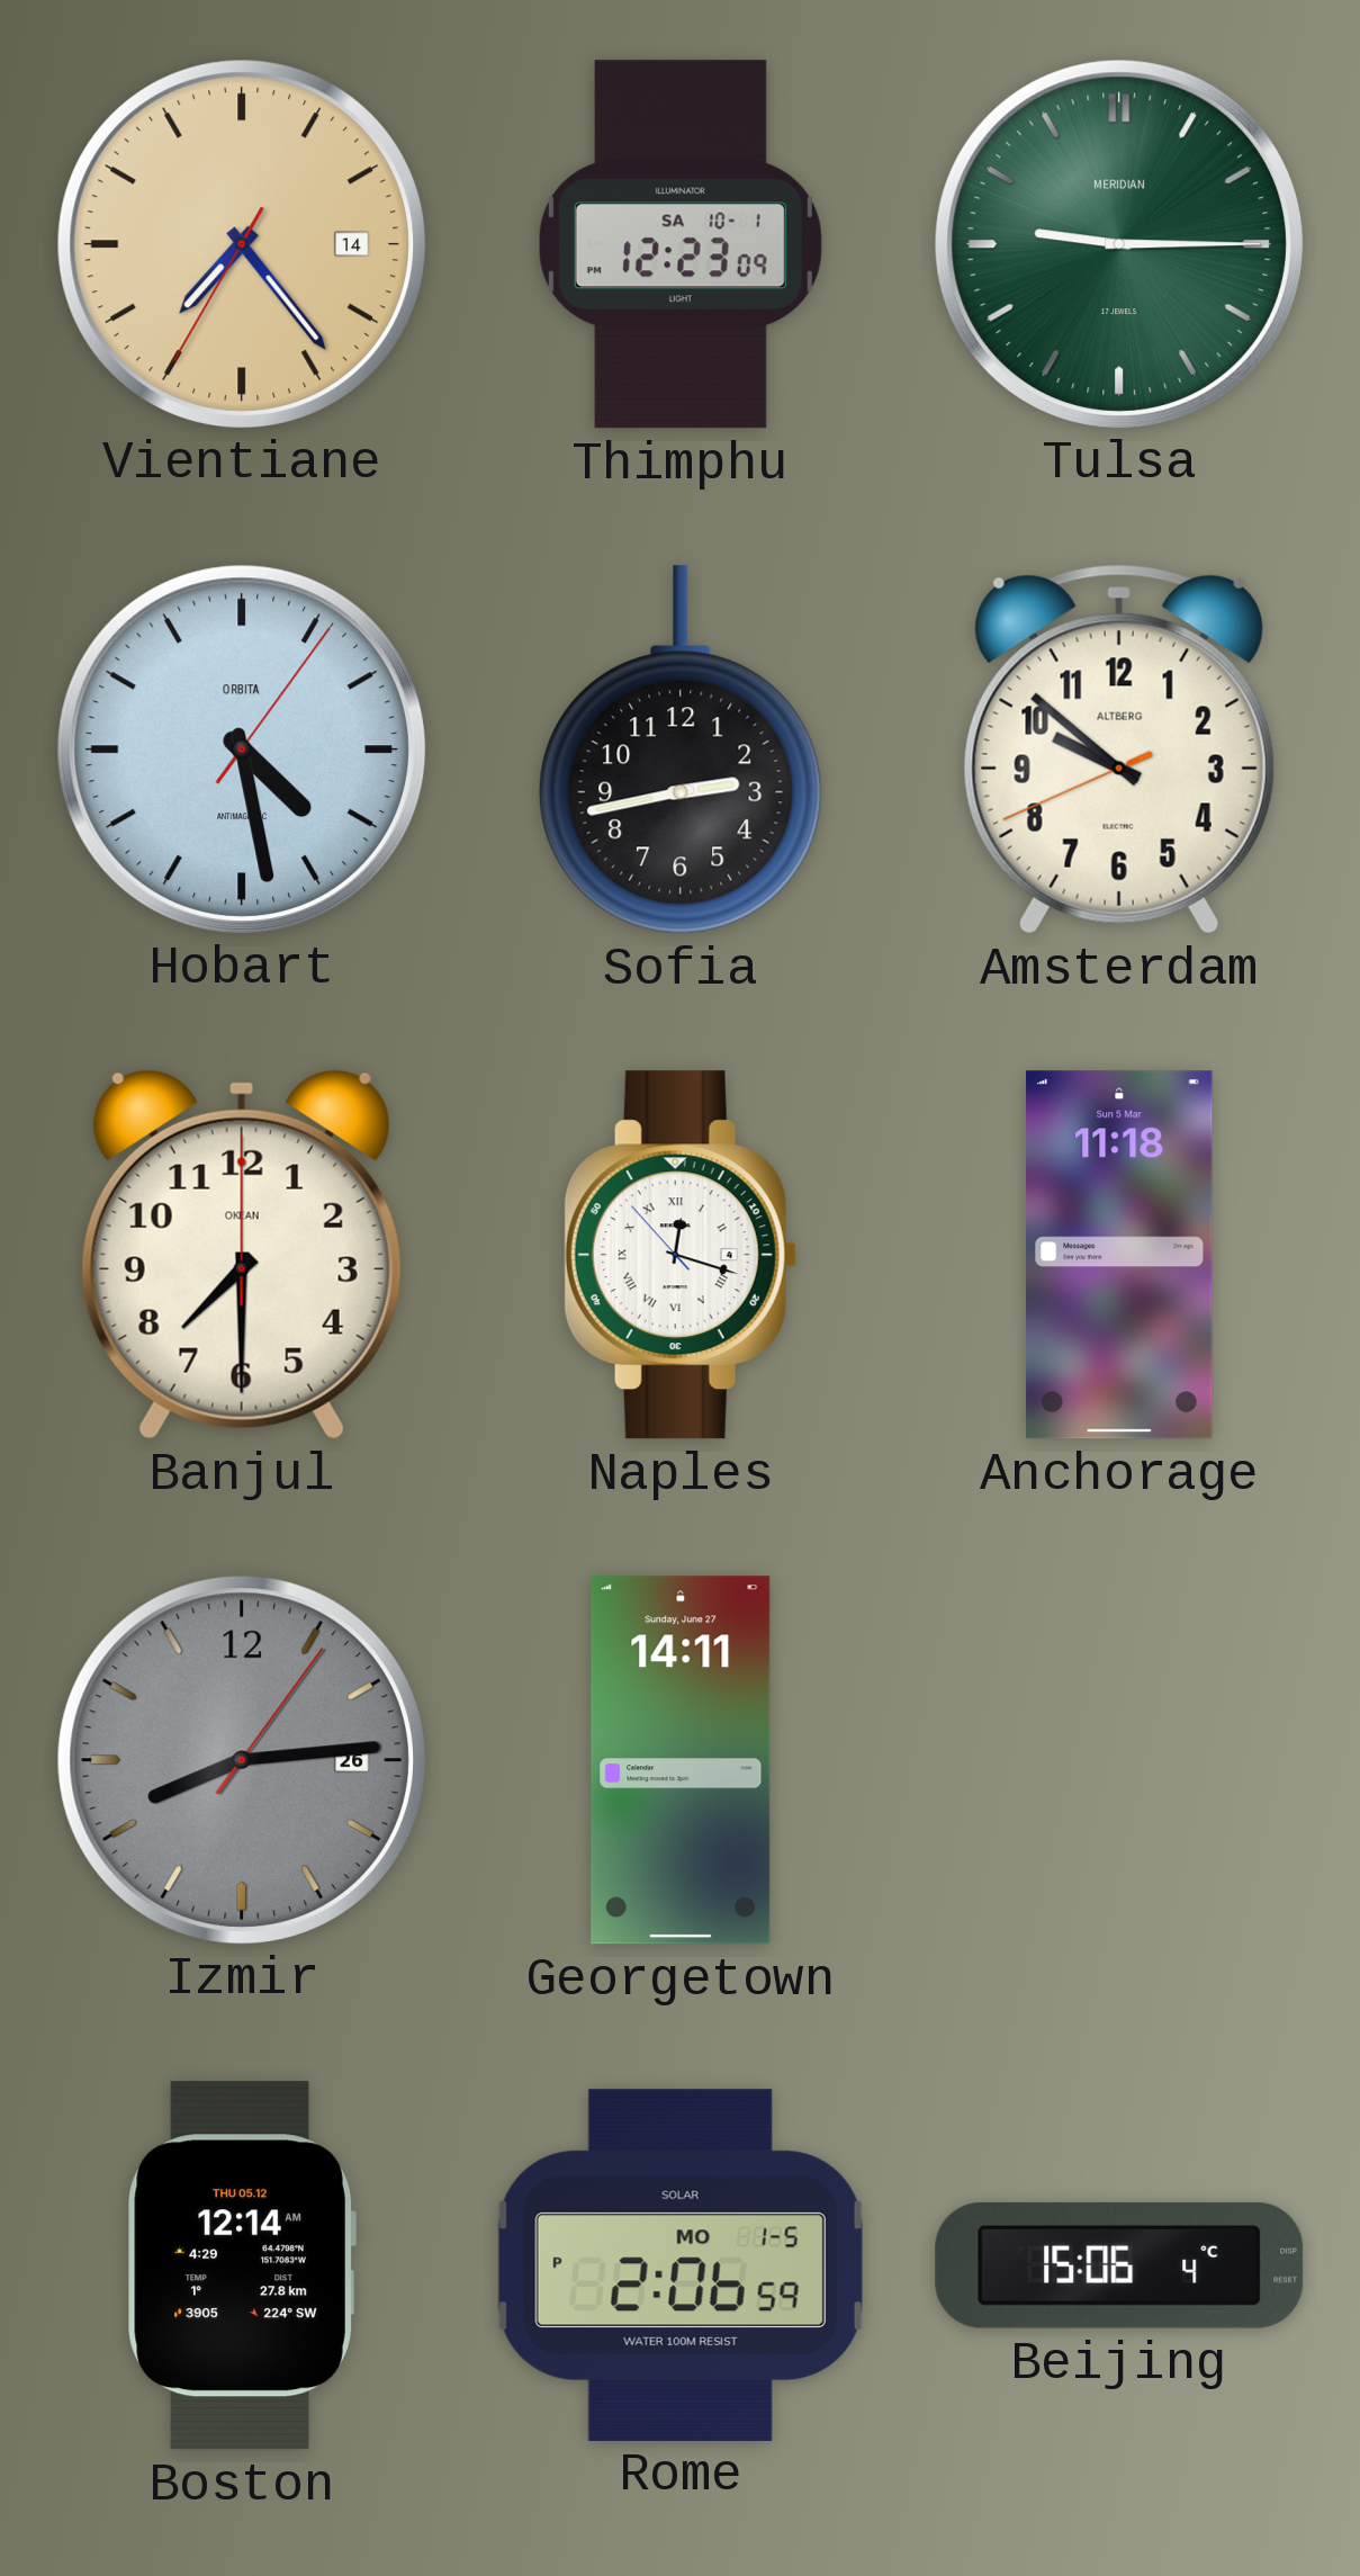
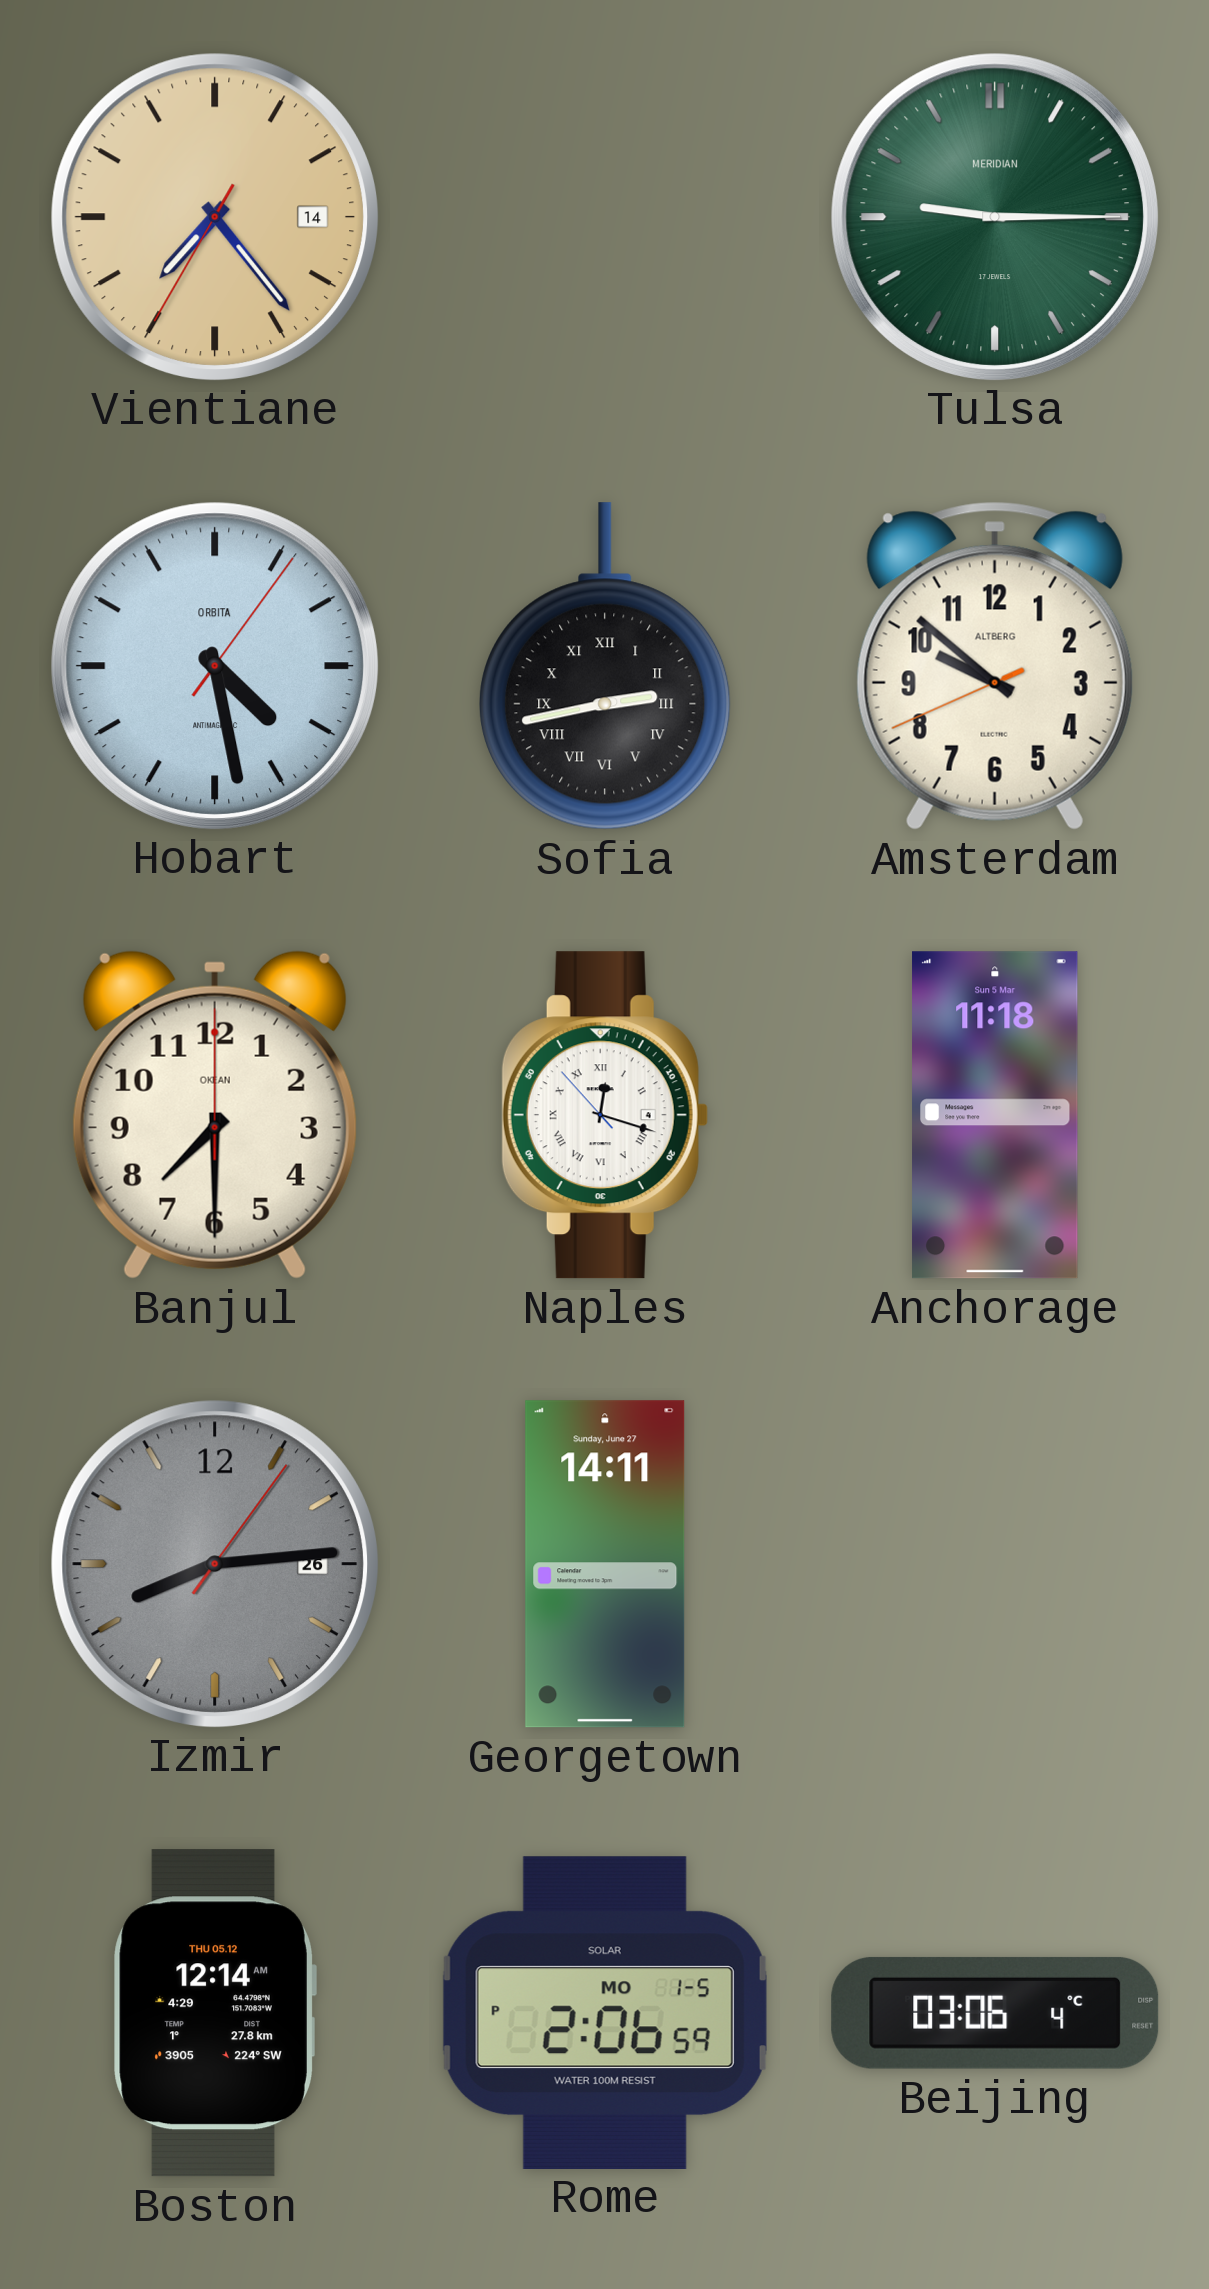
Thimphu: 12:23 -> none
Sofia numerals: Arabic -> Roman
Beijing: 15:06 -> 03:06
